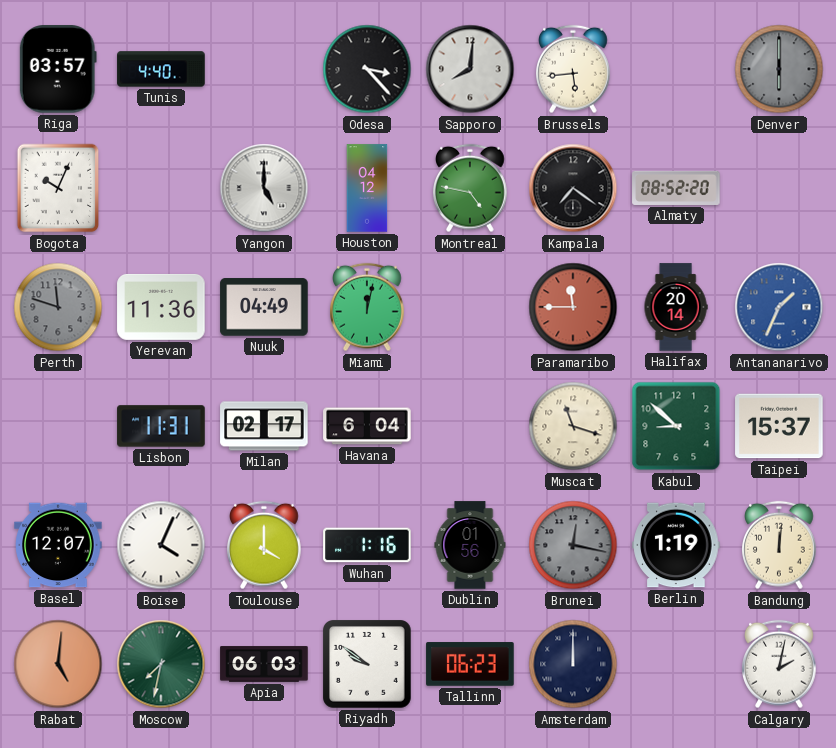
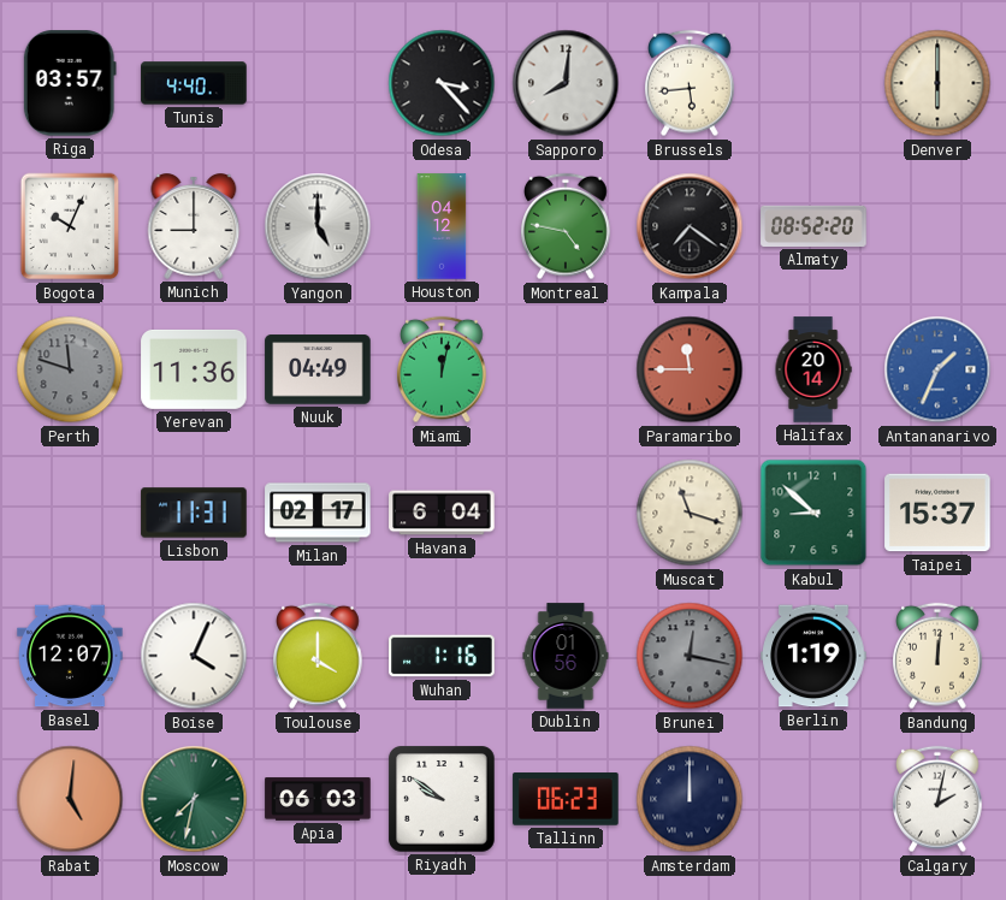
Denver dial: grey -> cream
Munich: none -> 9:00
